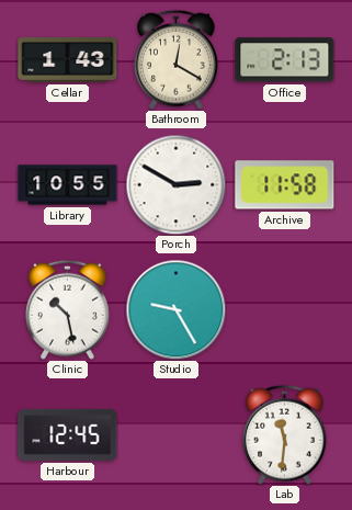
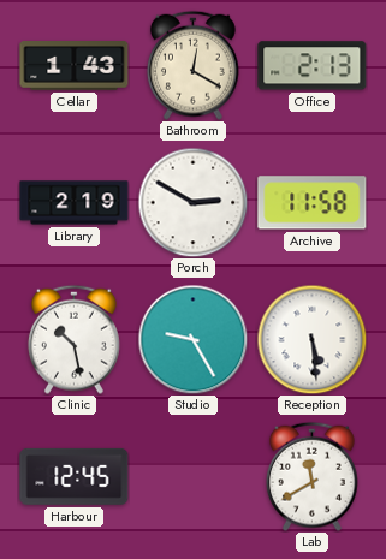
Library: 10:55 -> 2:19
Reception: none -> 5:29
Lab: 11:31 -> 11:40
